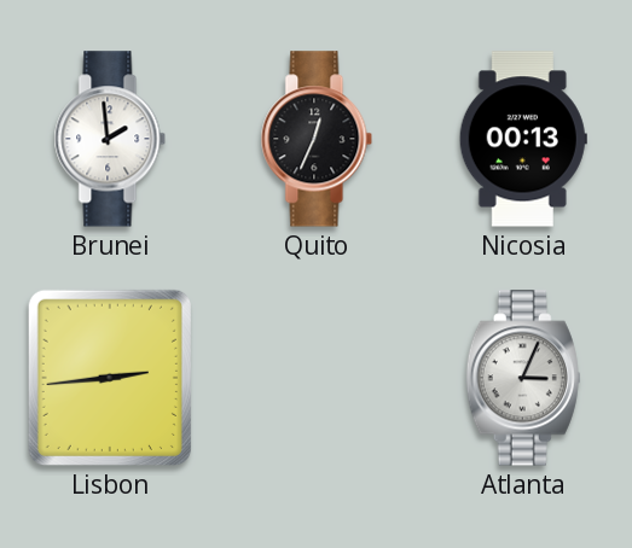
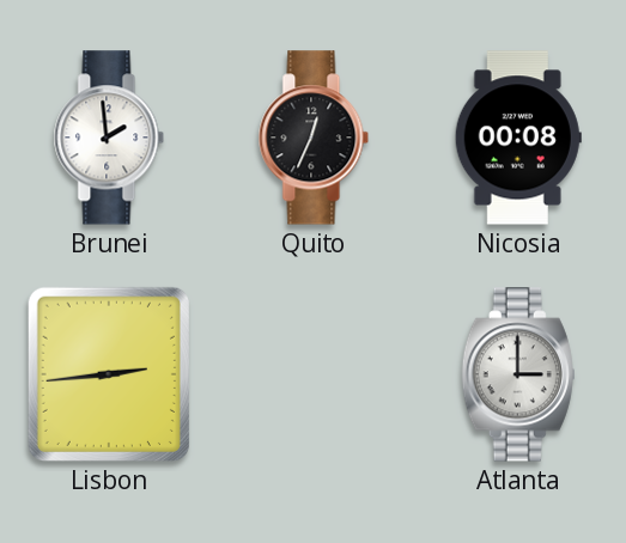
Nicosia: 00:13 -> 00:08
Atlanta: 3:04 -> 3:00
